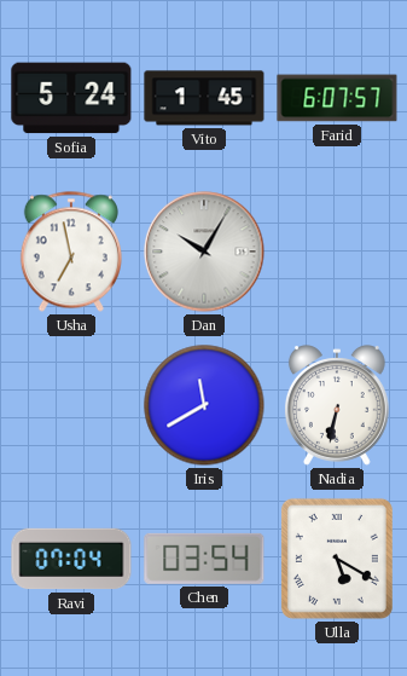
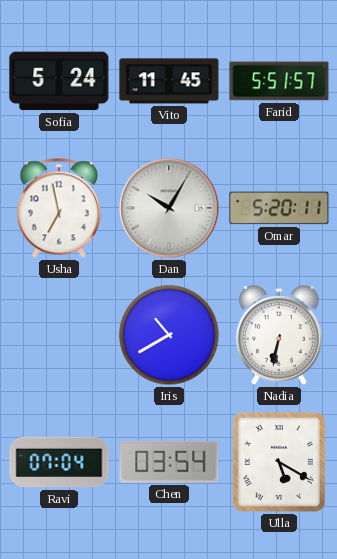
Vito: 1:45 -> 11:45
Farid: 6:07 -> 5:51
Omar: none -> 5:20
Iris: 11:40 -> 10:40
